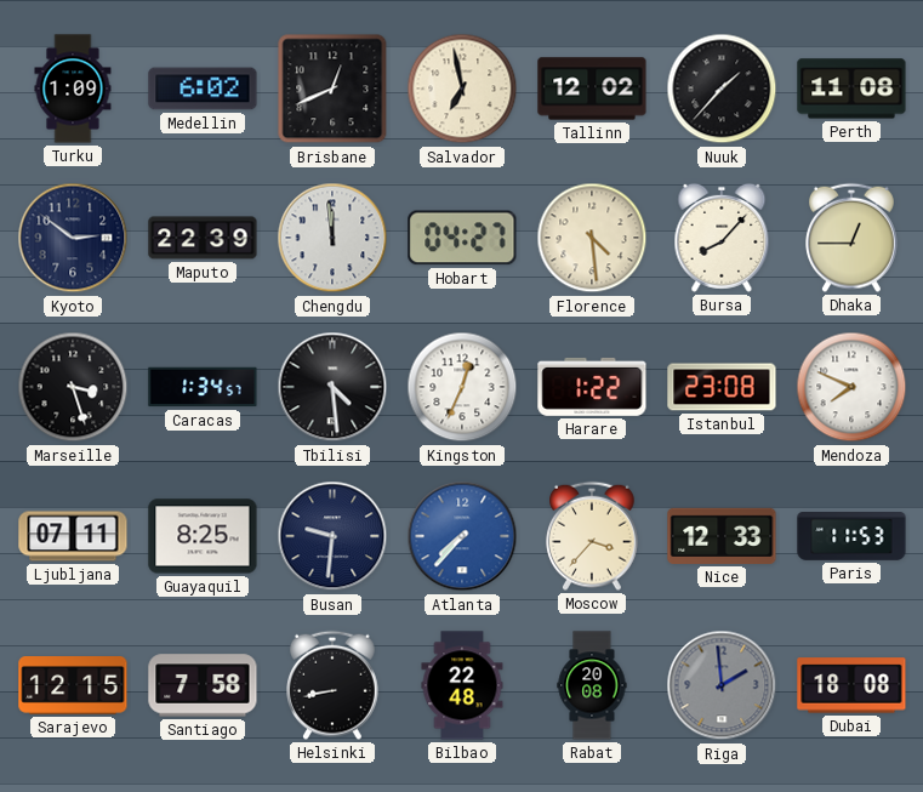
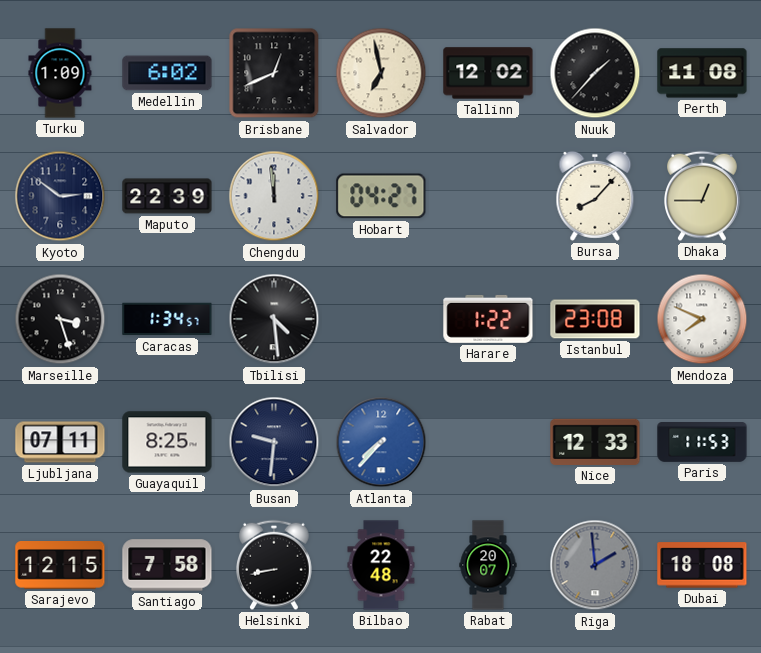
Florence: 4:29 -> none
Kingston: 12:34 -> none
Moscow: 3:37 -> none
Rabat: 20:08 -> 20:07
